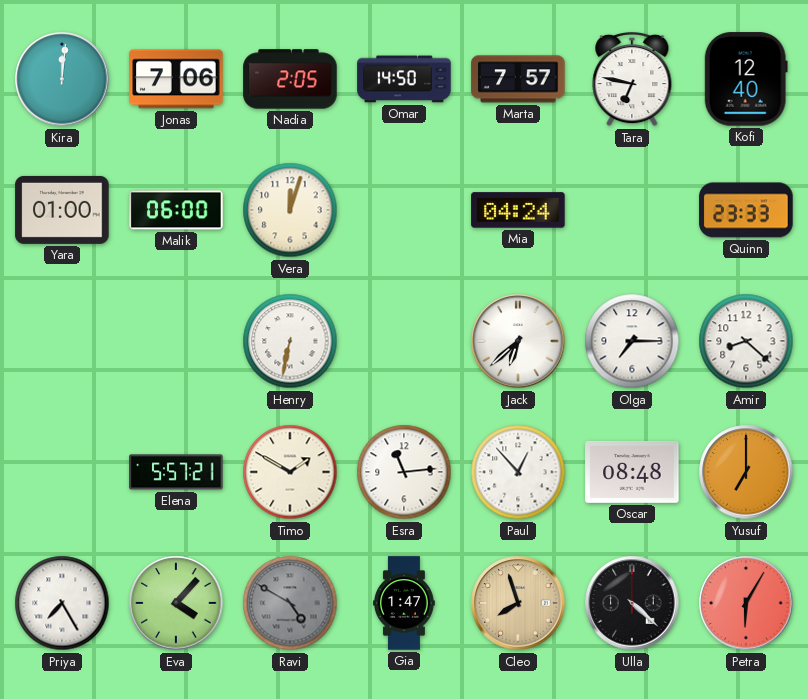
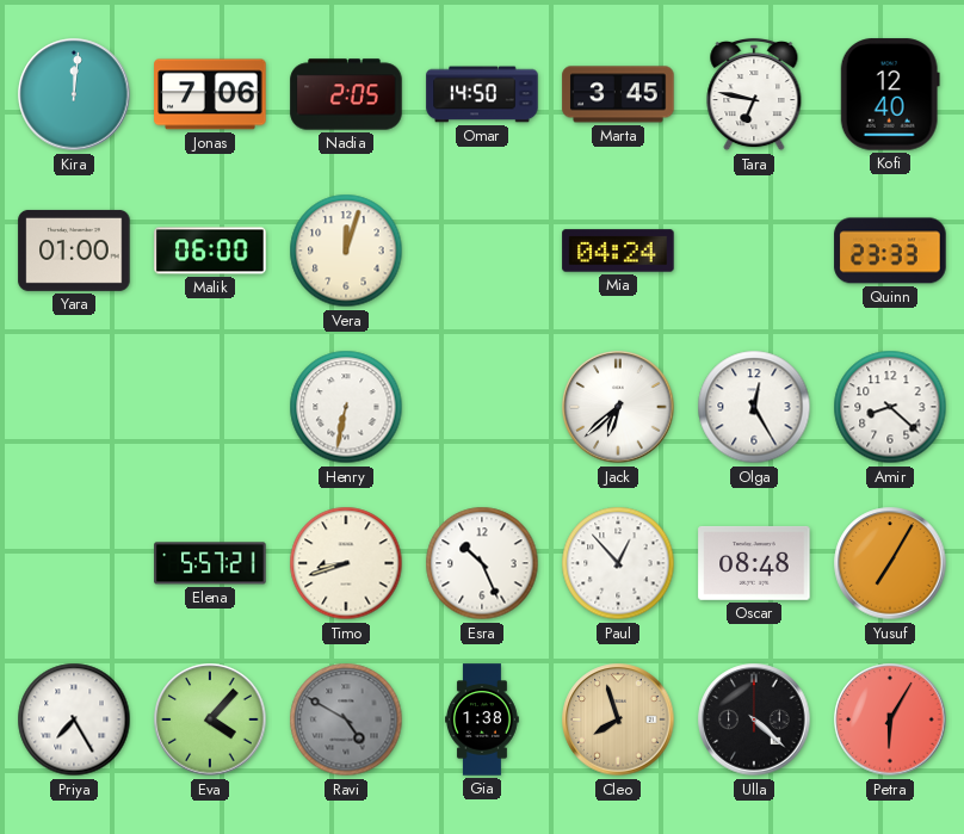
Marta: 7:57 -> 3:45
Olga: 7:15 -> 12:25
Timo: 1:50 -> 8:42
Esra: 11:14 -> 10:26
Yusuf: 7:00 -> 7:05
Gia: 1:47 -> 1:38
